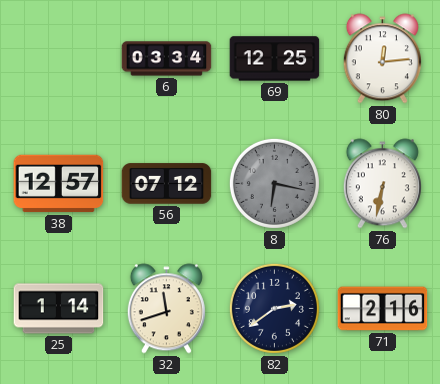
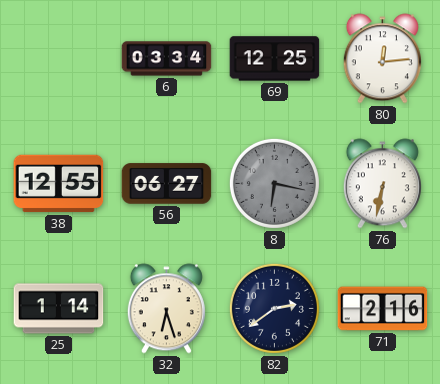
38: 12:57 -> 12:55
56: 07:12 -> 06:27
32: 11:42 -> 6:27
